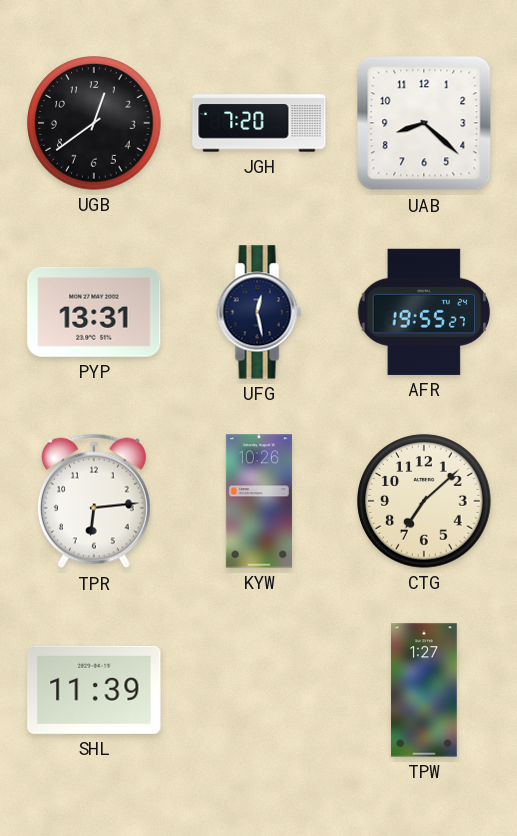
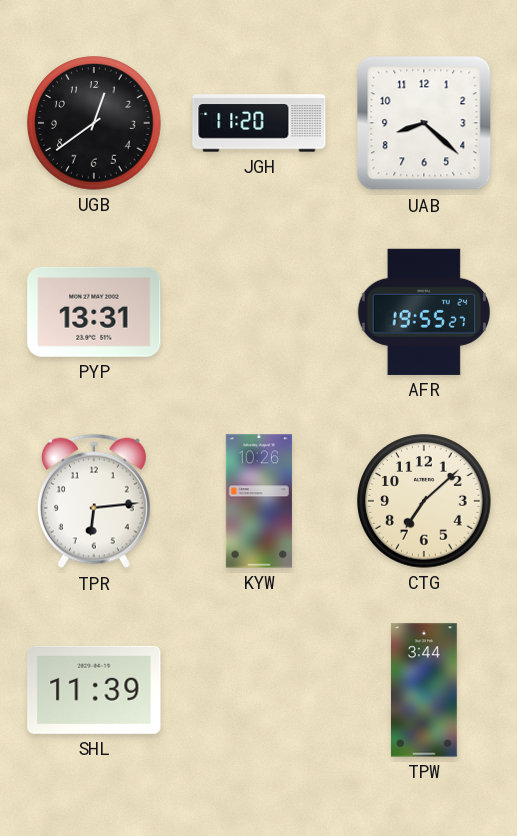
JGH: 7:20 -> 11:20
UFG: 12:28 -> none
TPW: 1:27 -> 3:44
